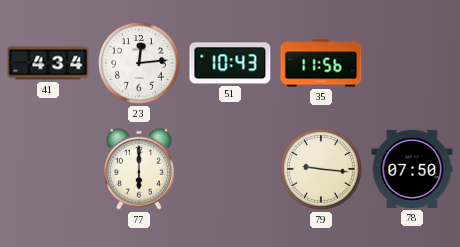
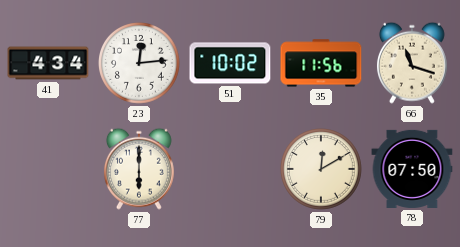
51: 10:43 -> 10:02
66: none -> 11:18
79: 9:16 -> 12:10
